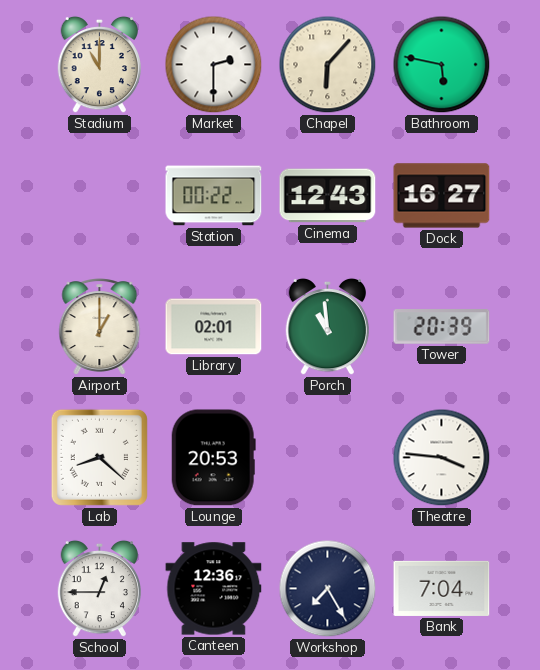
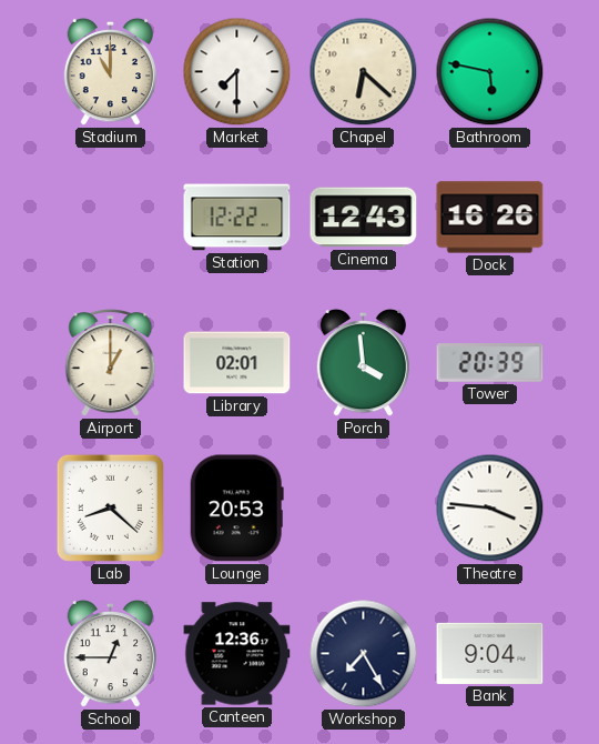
Market: 2:30 -> 7:30
Chapel: 6:07 -> 6:22
Station: 00:22 -> 12:22
Dock: 16:27 -> 16:26
Porch: 10:59 -> 3:59
Bank: 7:04 -> 9:04
